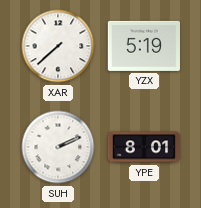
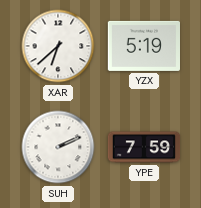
XAR: 7:38 -> 6:38
YPE: 8:01 -> 7:59
